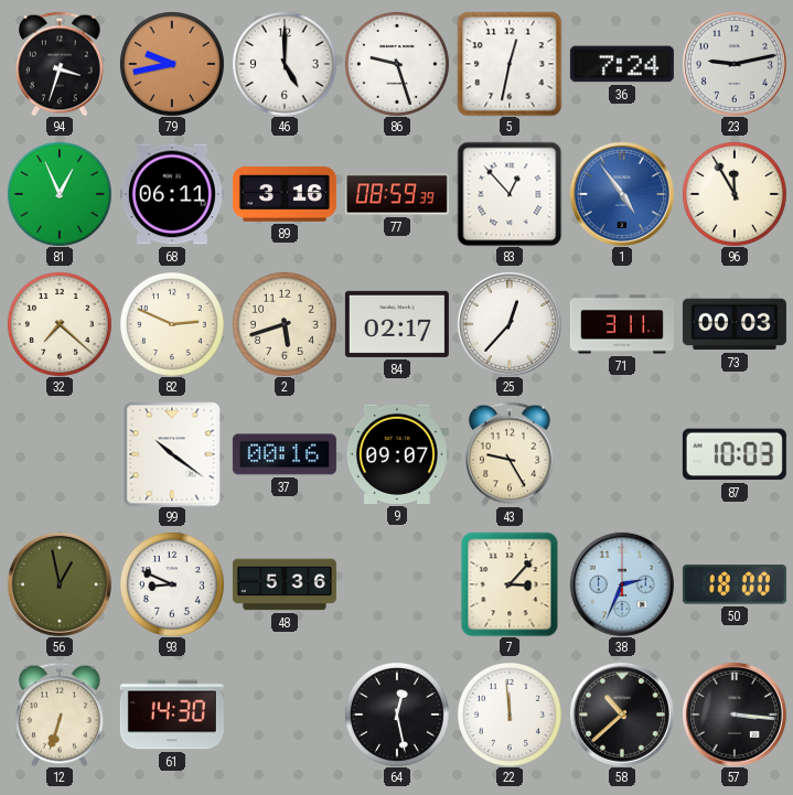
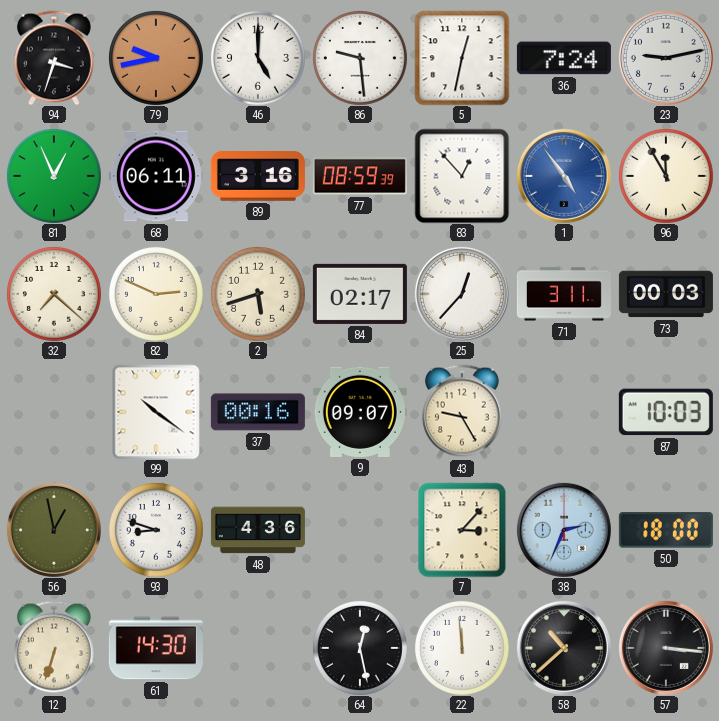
86: 9:27 -> 9:29
93: 8:49 -> 8:48
48: 5:36 -> 4:36
